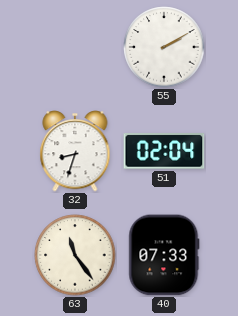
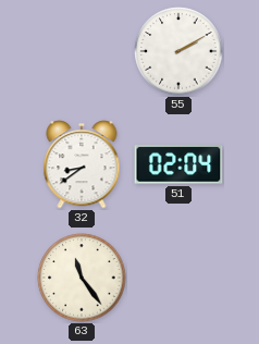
32: 8:33 -> 8:39
40: 07:33 -> none
